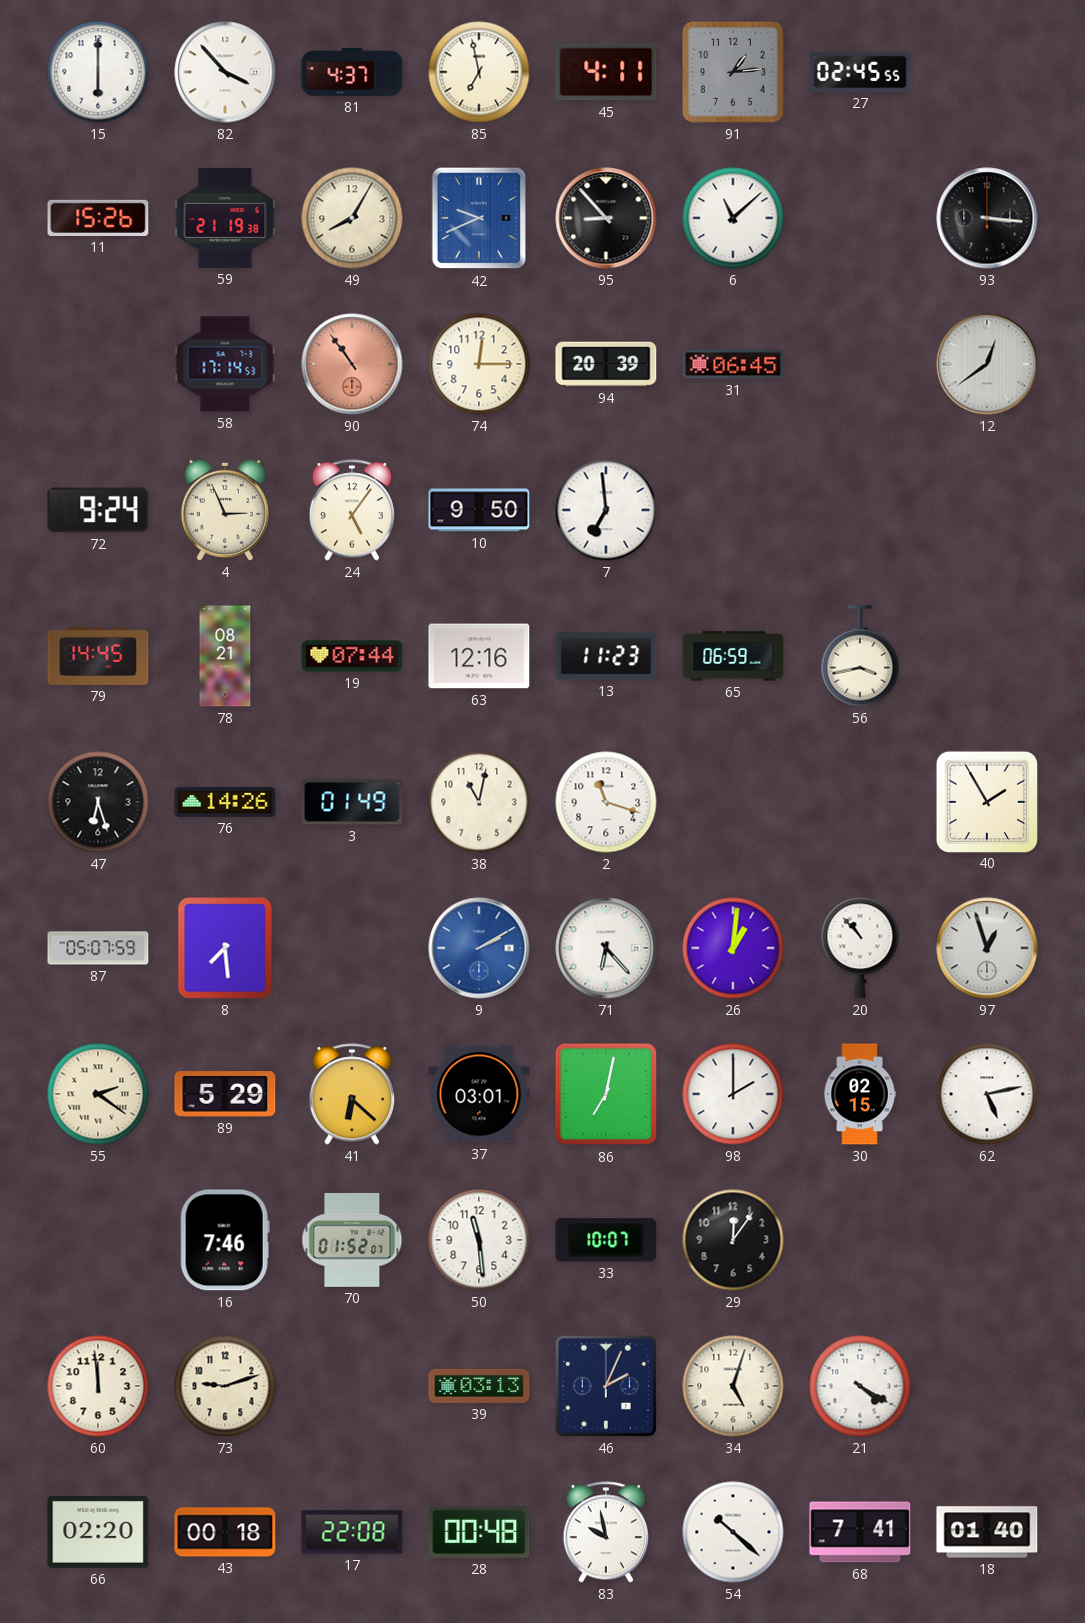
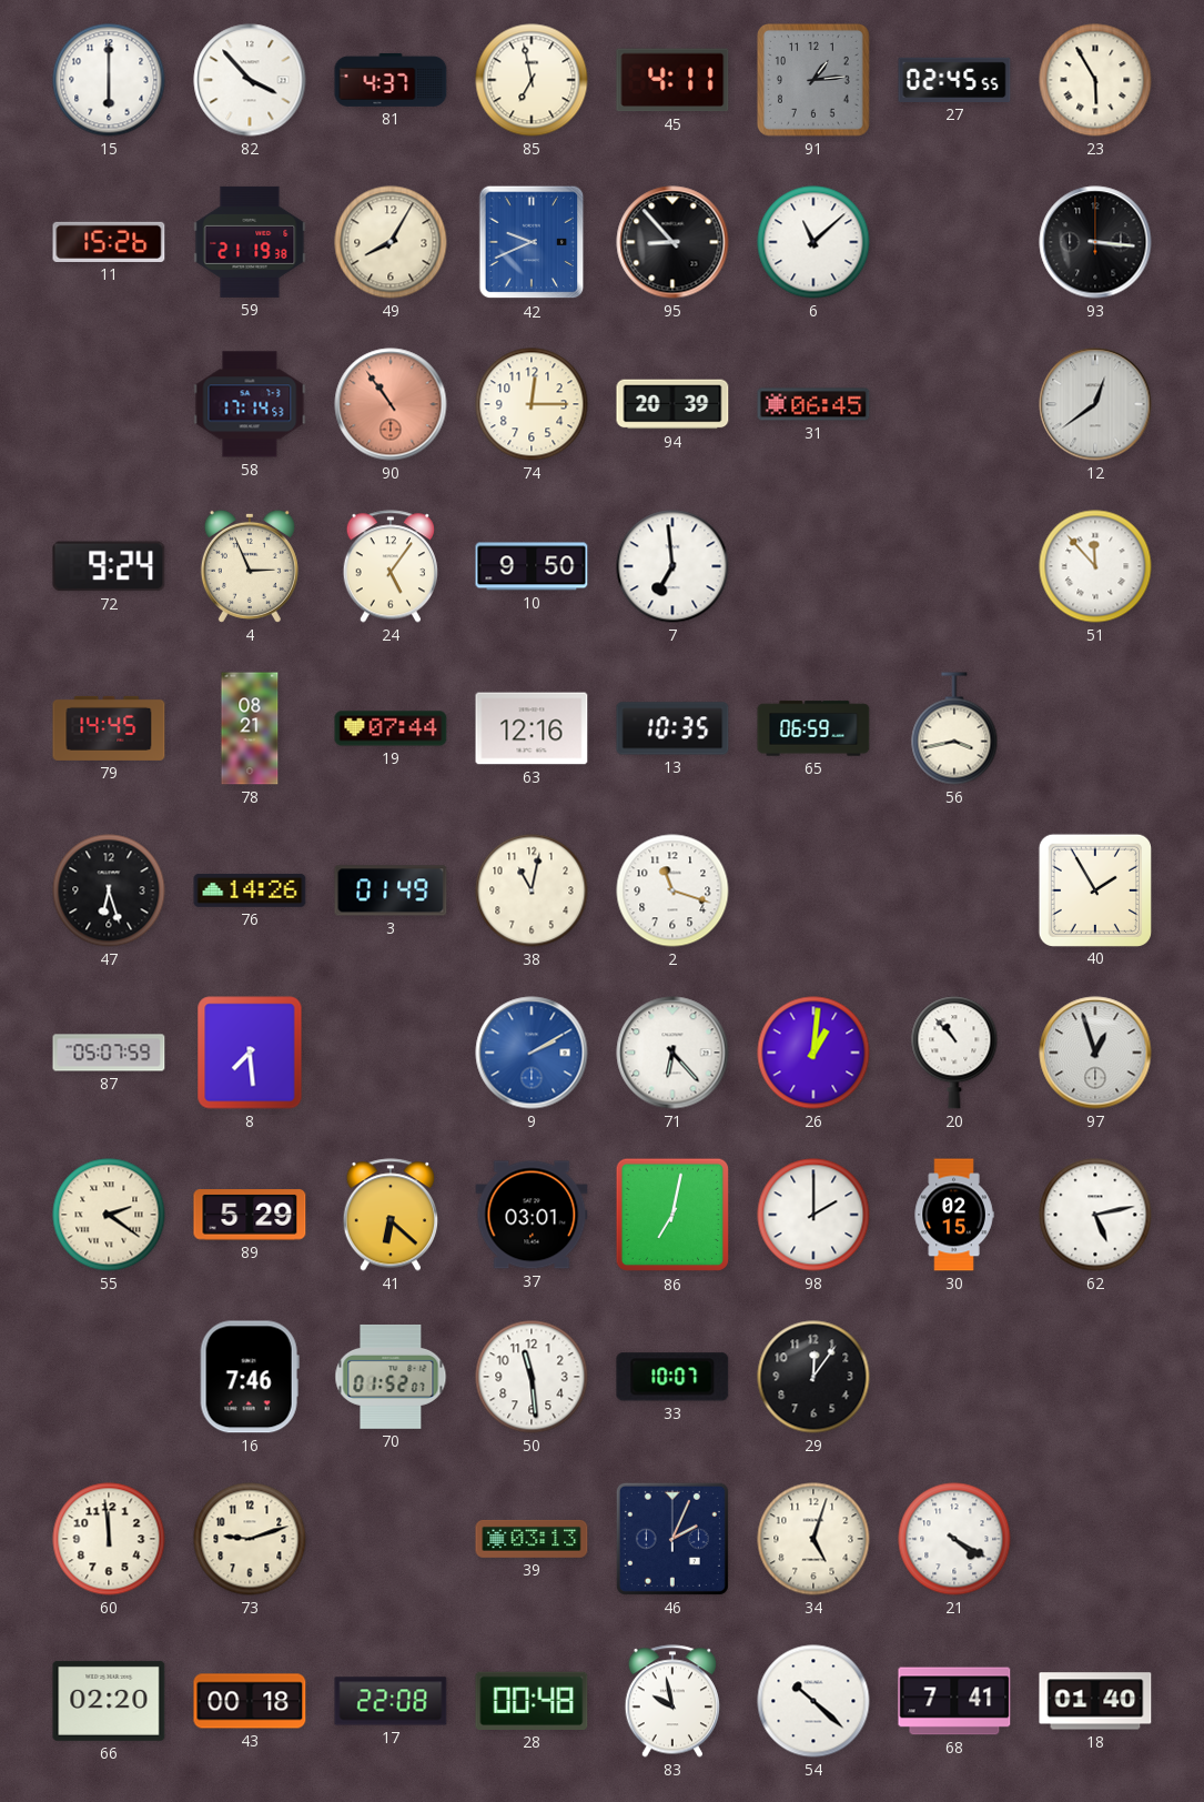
23: none -> 5:55
51: none -> 11:53
13: 11:23 -> 10:35
